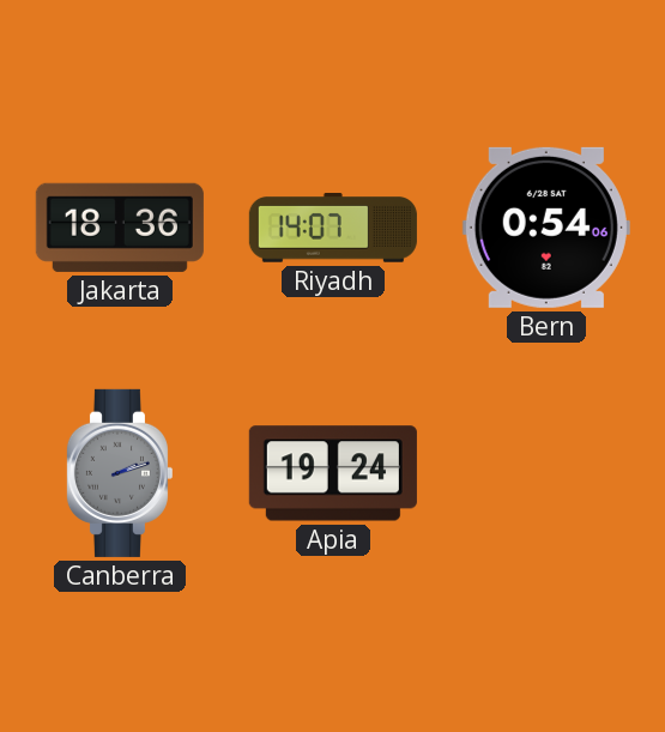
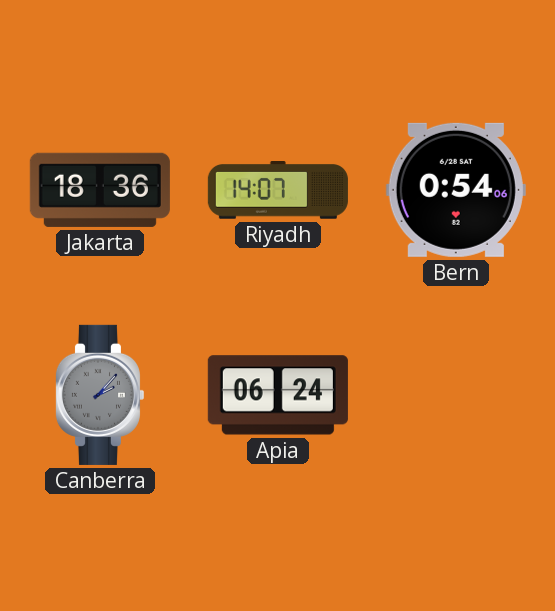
Canberra: 2:12 -> 2:07
Apia: 19:24 -> 06:24
